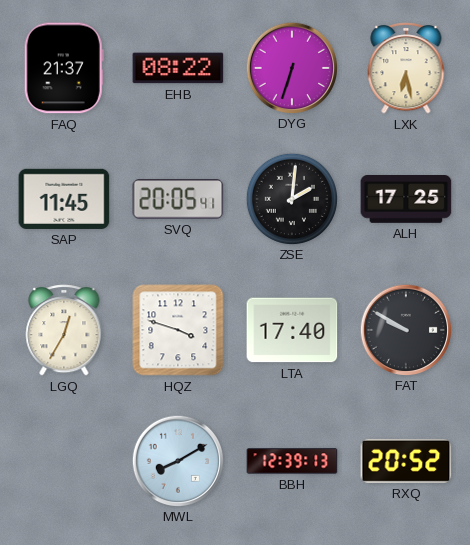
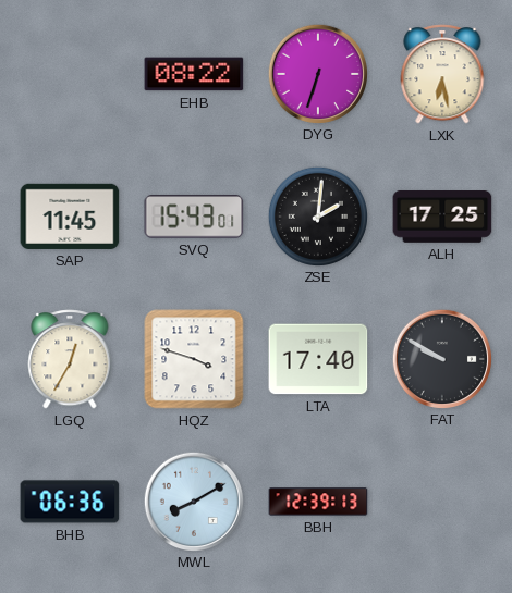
FAQ: 21:37 -> none
SVQ: 20:05 -> 15:43
BHB: none -> 06:36
RXQ: 20:52 -> none
